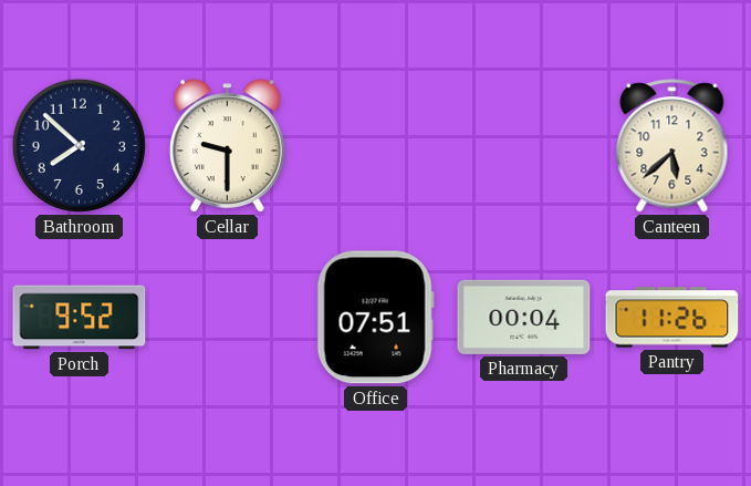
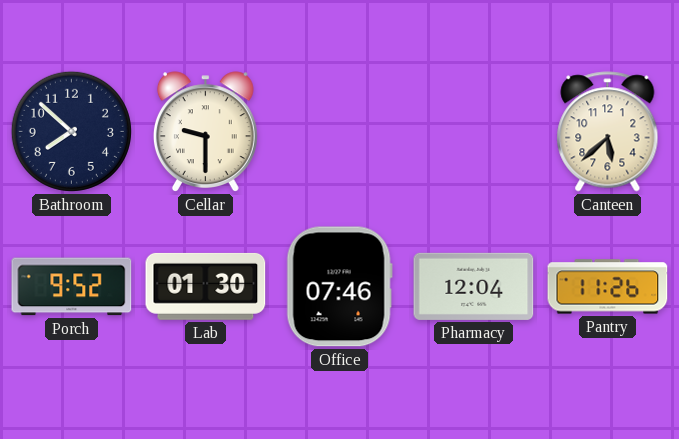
Lab: none -> 01:30
Office: 07:51 -> 07:46
Pharmacy: 00:04 -> 12:04
